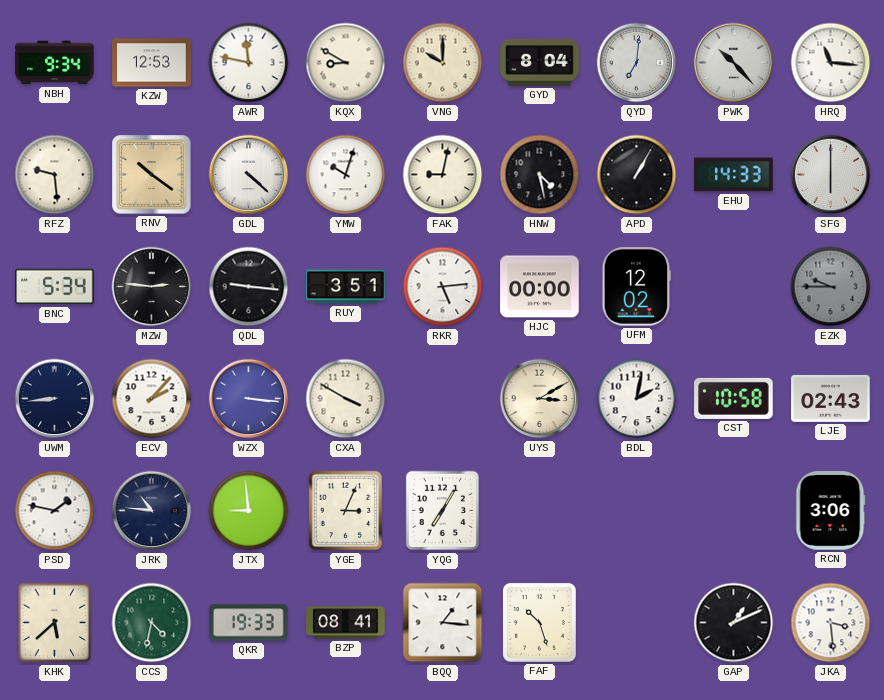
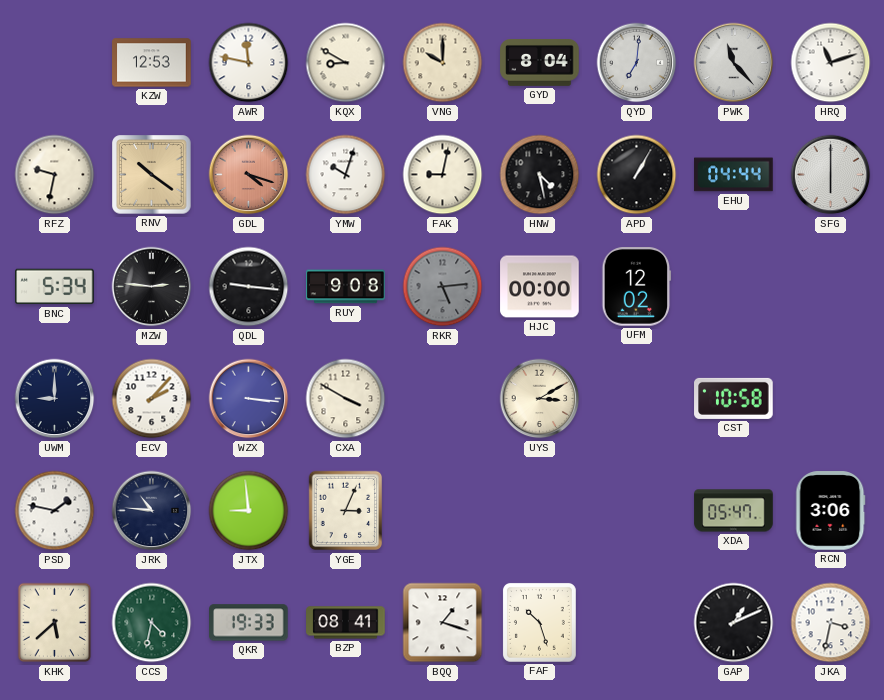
NBH: 9:34 -> none
PWK: 10:23 -> 11:23
HRQ: 11:16 -> 11:12
RFZ: 9:29 -> 9:32
GDL: 4:22 -> 4:18
GDL dial: white -> salmon
EHU: 14:33 -> 04:44
RUY: 3:51 -> 9:08
RKR dial: white -> grey
EZK: 9:45 -> none
UWM: 8:44 -> 9:00
BDL: 2:02 -> none
LJE: 02:43 -> none
YQG: 7:05 -> none
XDA: none -> 05:47
BQQ: 1:16 -> 1:18
JKA: 3:29 -> 3:32
